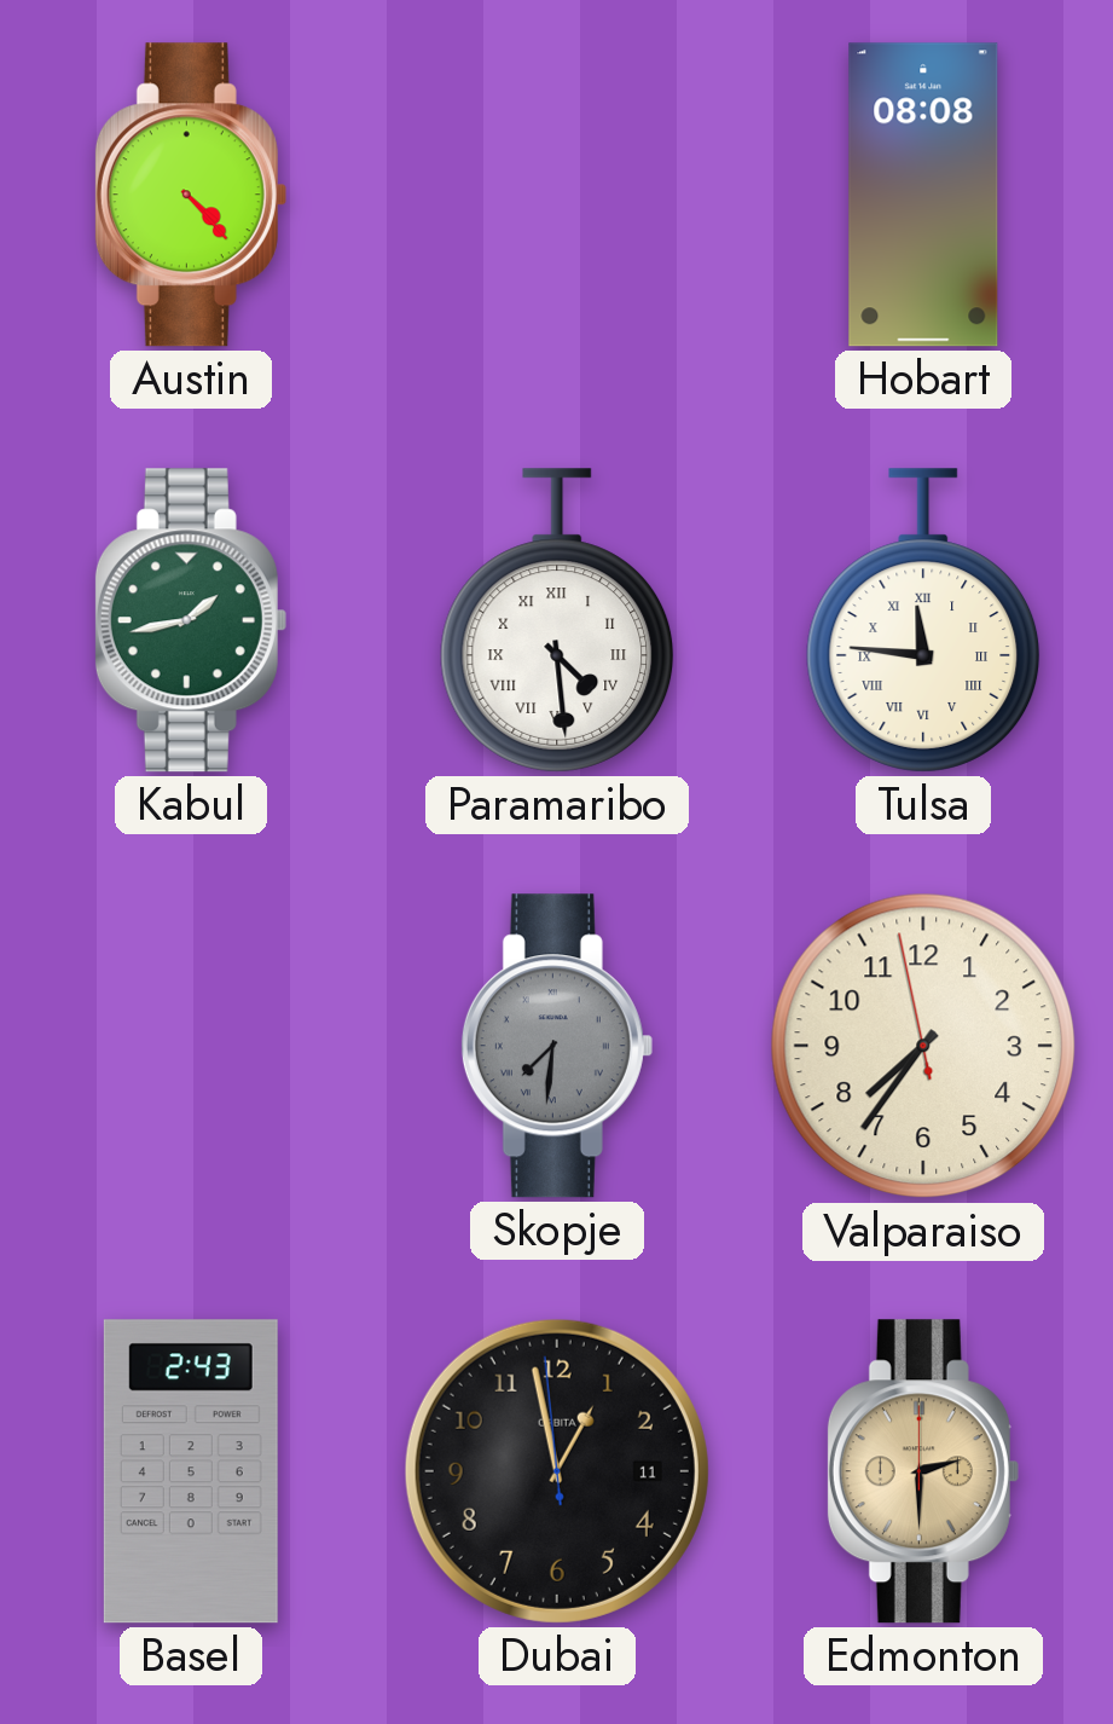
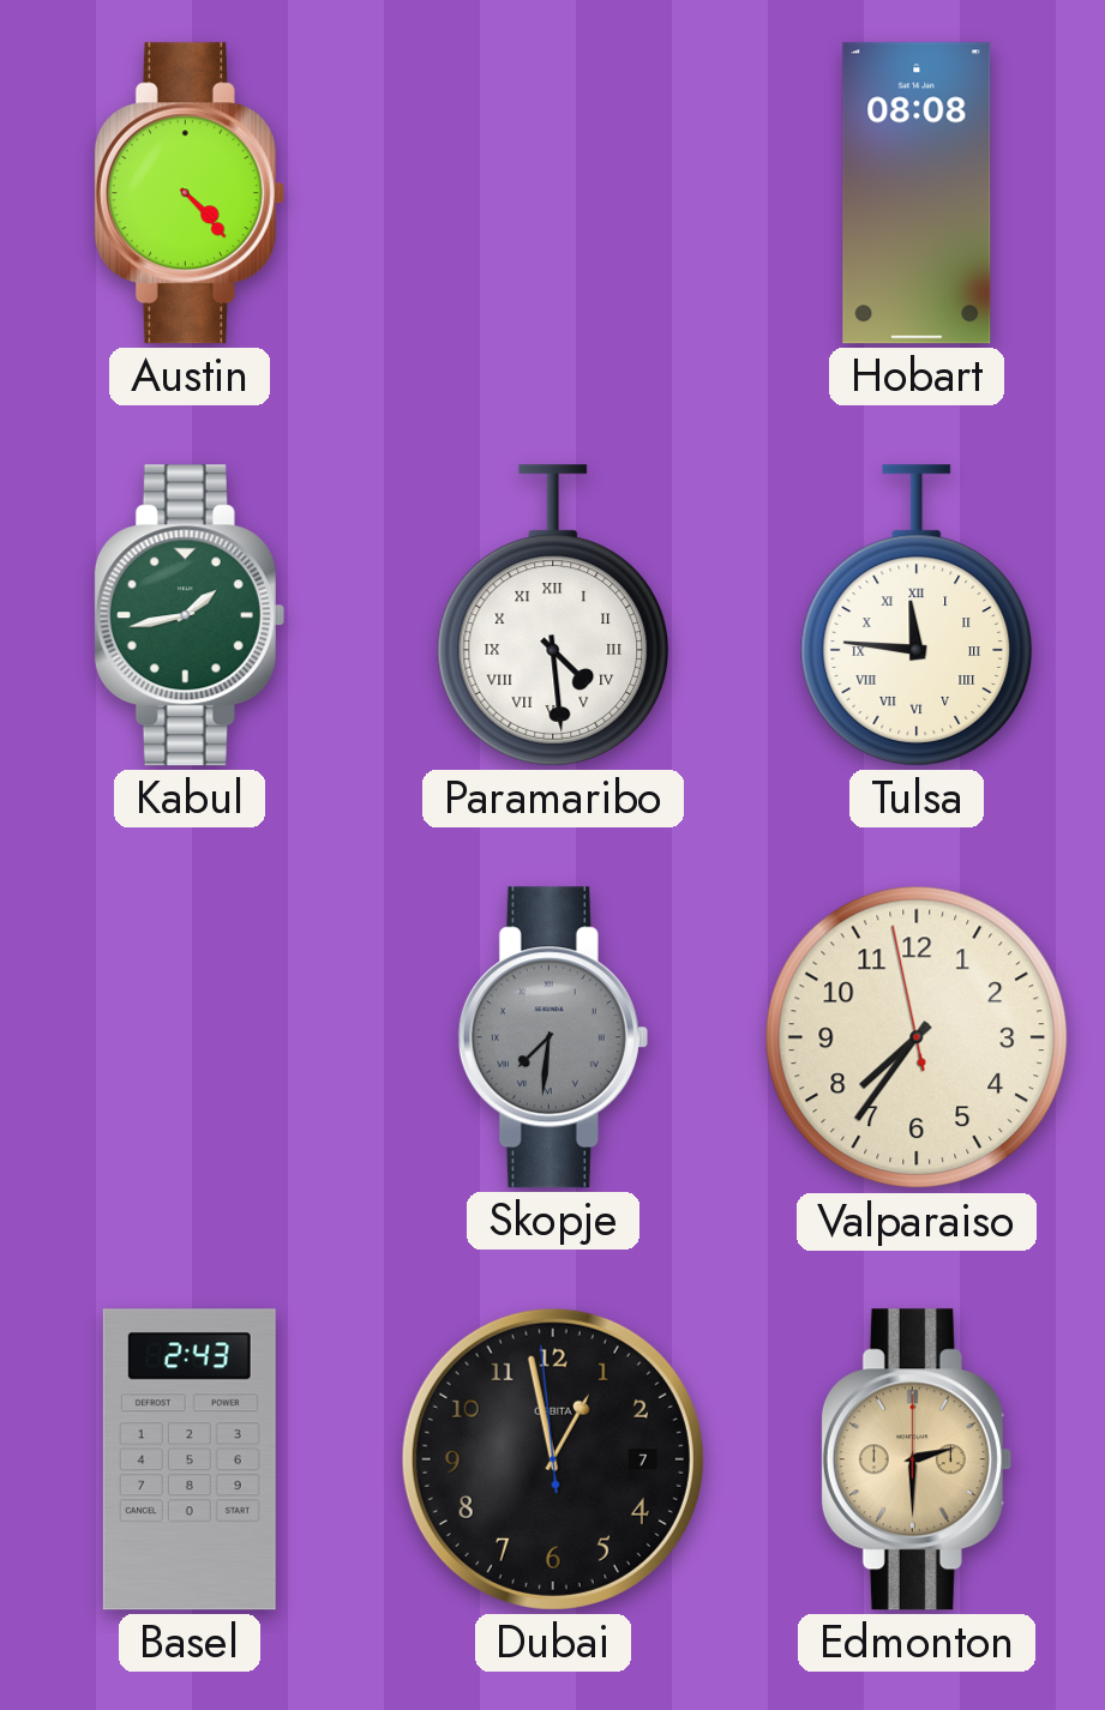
Dubai date: 11 -> 7
